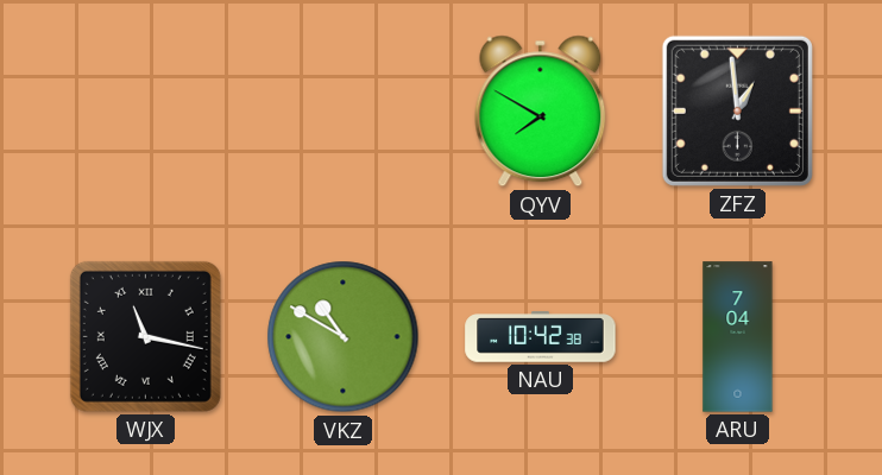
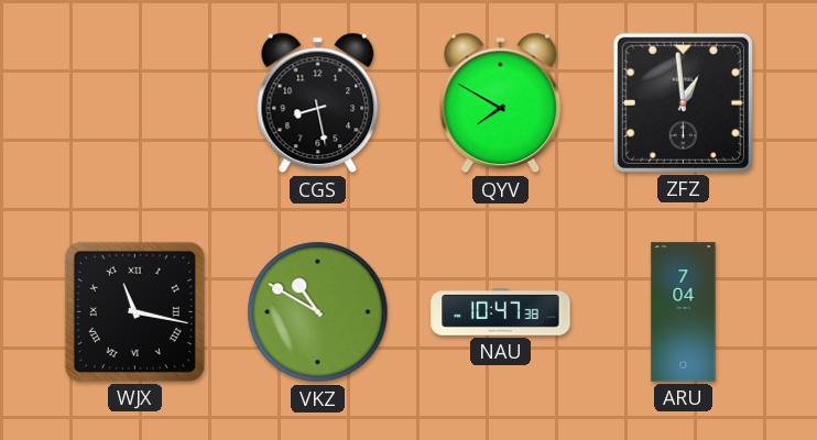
CGS: none -> 8:28
NAU: 10:42 -> 10:47
